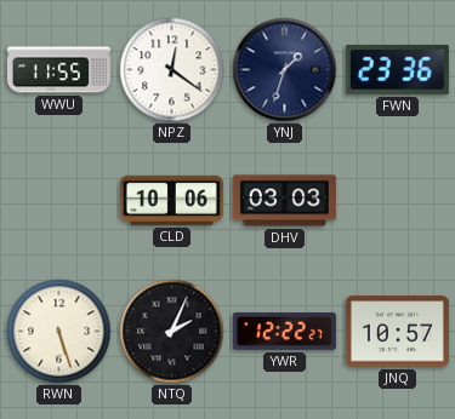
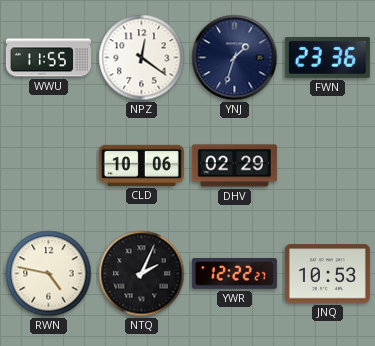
DHV: 03:03 -> 02:29
RWN: 5:27 -> 4:47
JNQ: 10:57 -> 10:53
